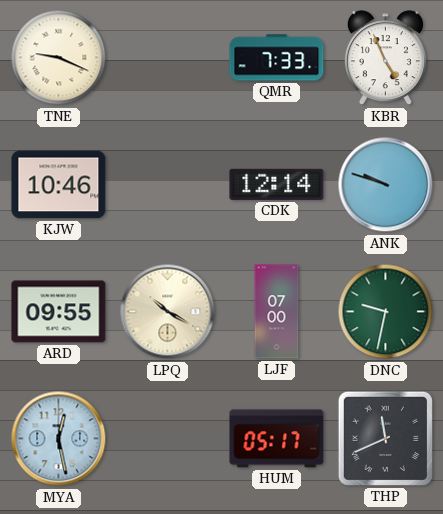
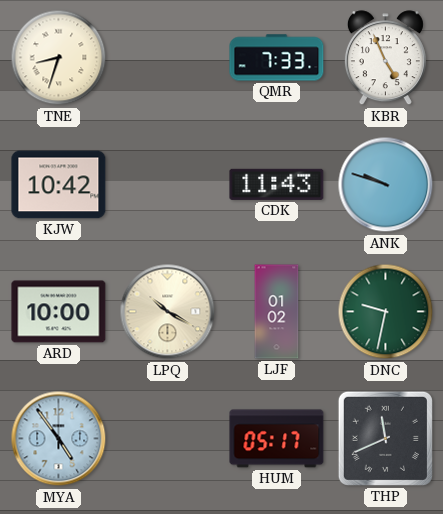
TNE: 9:19 -> 8:33
KJW: 10:46 -> 10:42
CDK: 12:14 -> 11:43
ARD: 09:55 -> 10:00
LJF: 07:00 -> 01:02
MYA: 12:28 -> 4:54
